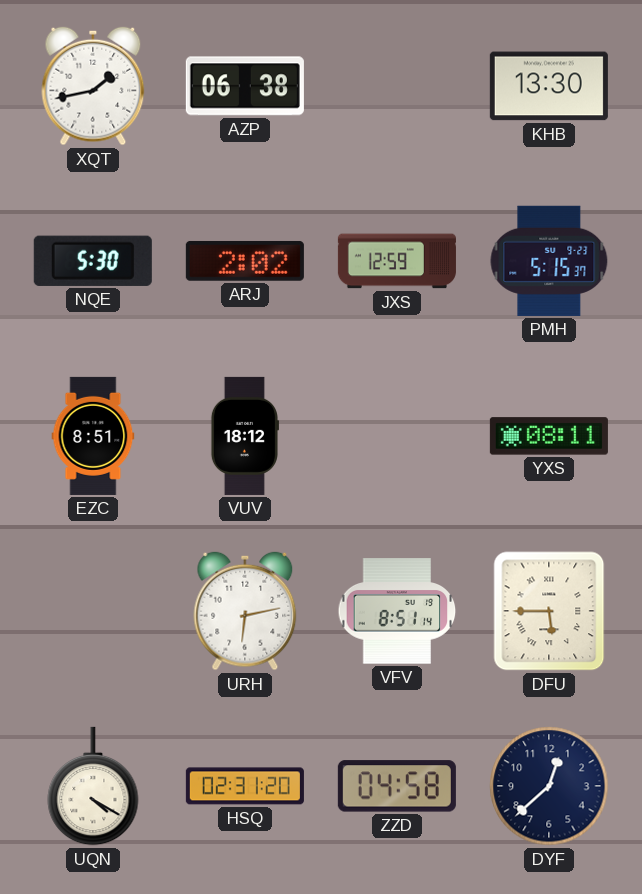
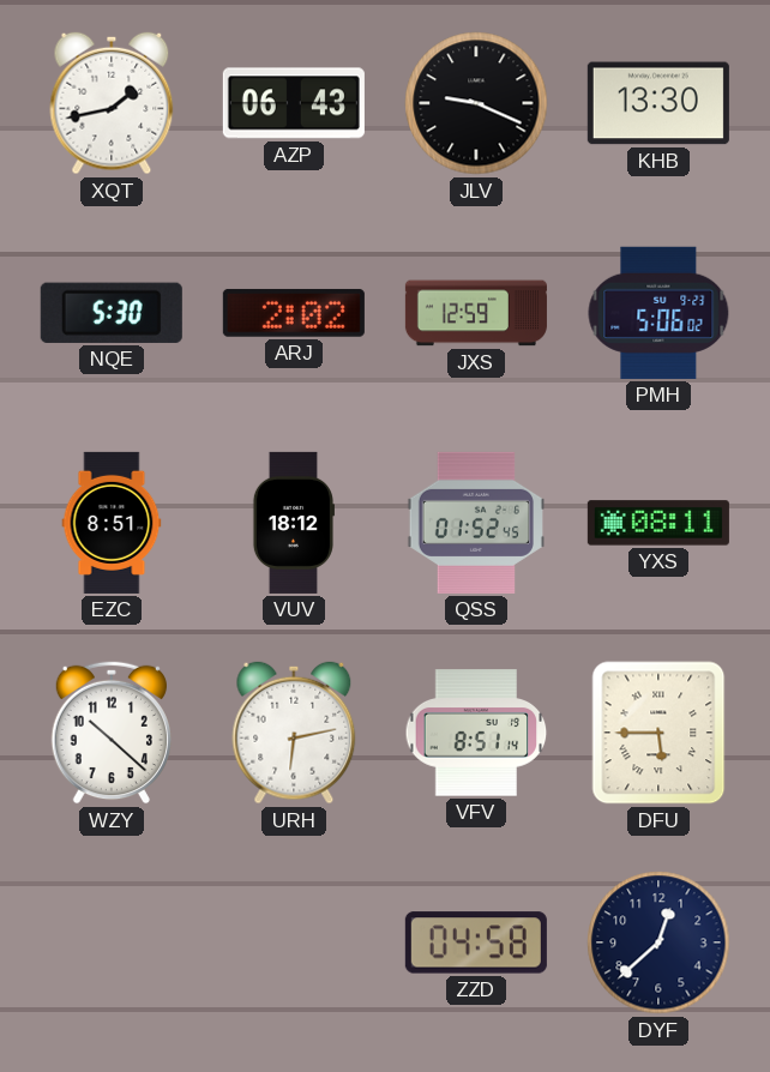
AZP: 06:38 -> 06:43
JLV: none -> 9:19
PMH: 5:15 -> 5:06
QSS: none -> 01:52
WZY: none -> 10:22
UQN: 4:20 -> none
HSQ: 02:31 -> none
